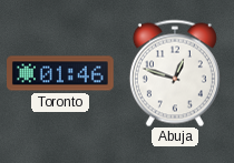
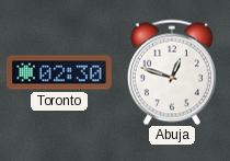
Toronto: 01:46 -> 02:30
